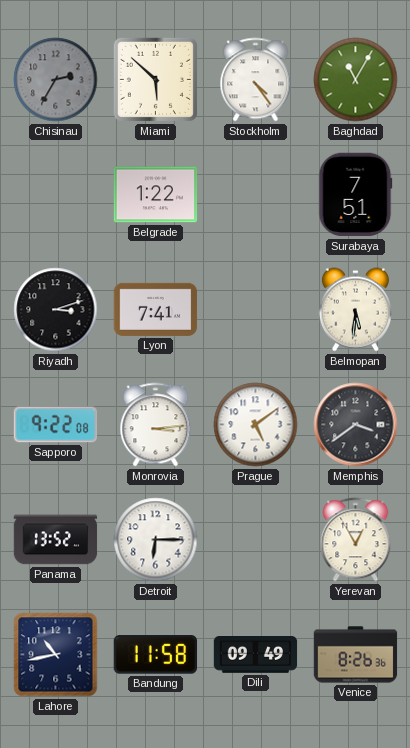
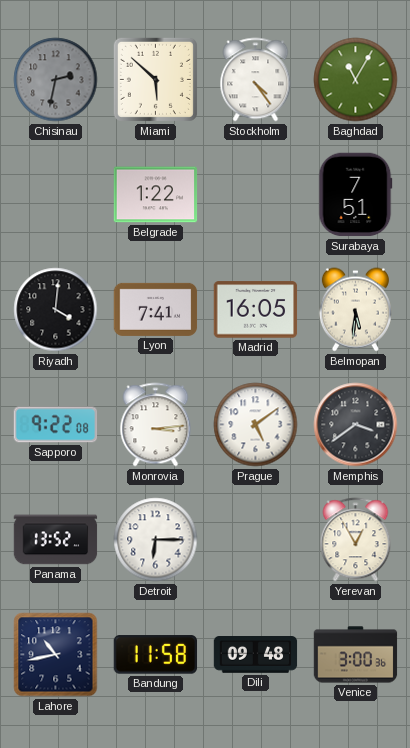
Chisinau: 2:35 -> 2:32
Riyadh: 3:12 -> 4:01
Madrid: none -> 16:05
Dili: 09:49 -> 09:48
Venice: 8:26 -> 3:00
